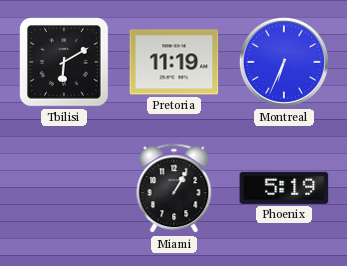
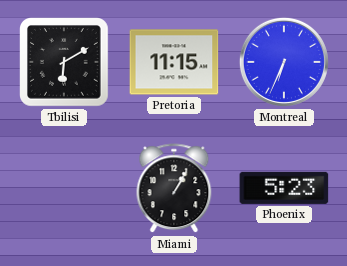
Pretoria: 11:19 -> 11:15
Phoenix: 5:19 -> 5:23
